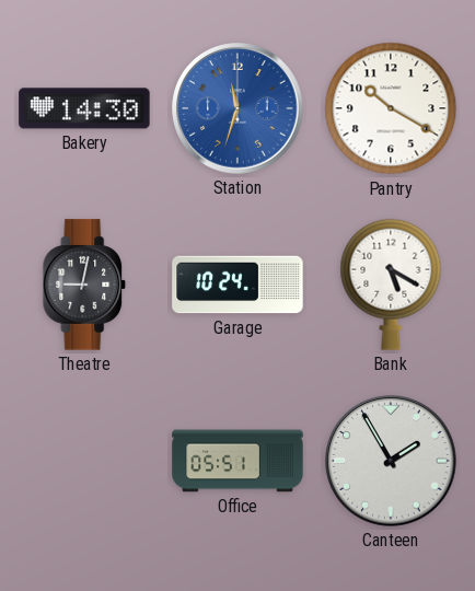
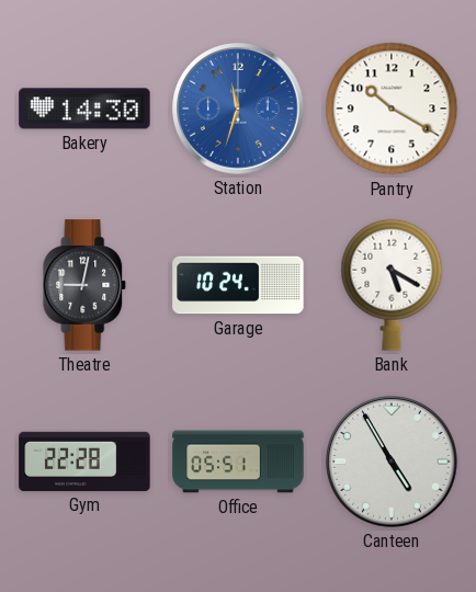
Gym: none -> 22:28
Canteen: 1:55 -> 4:55
